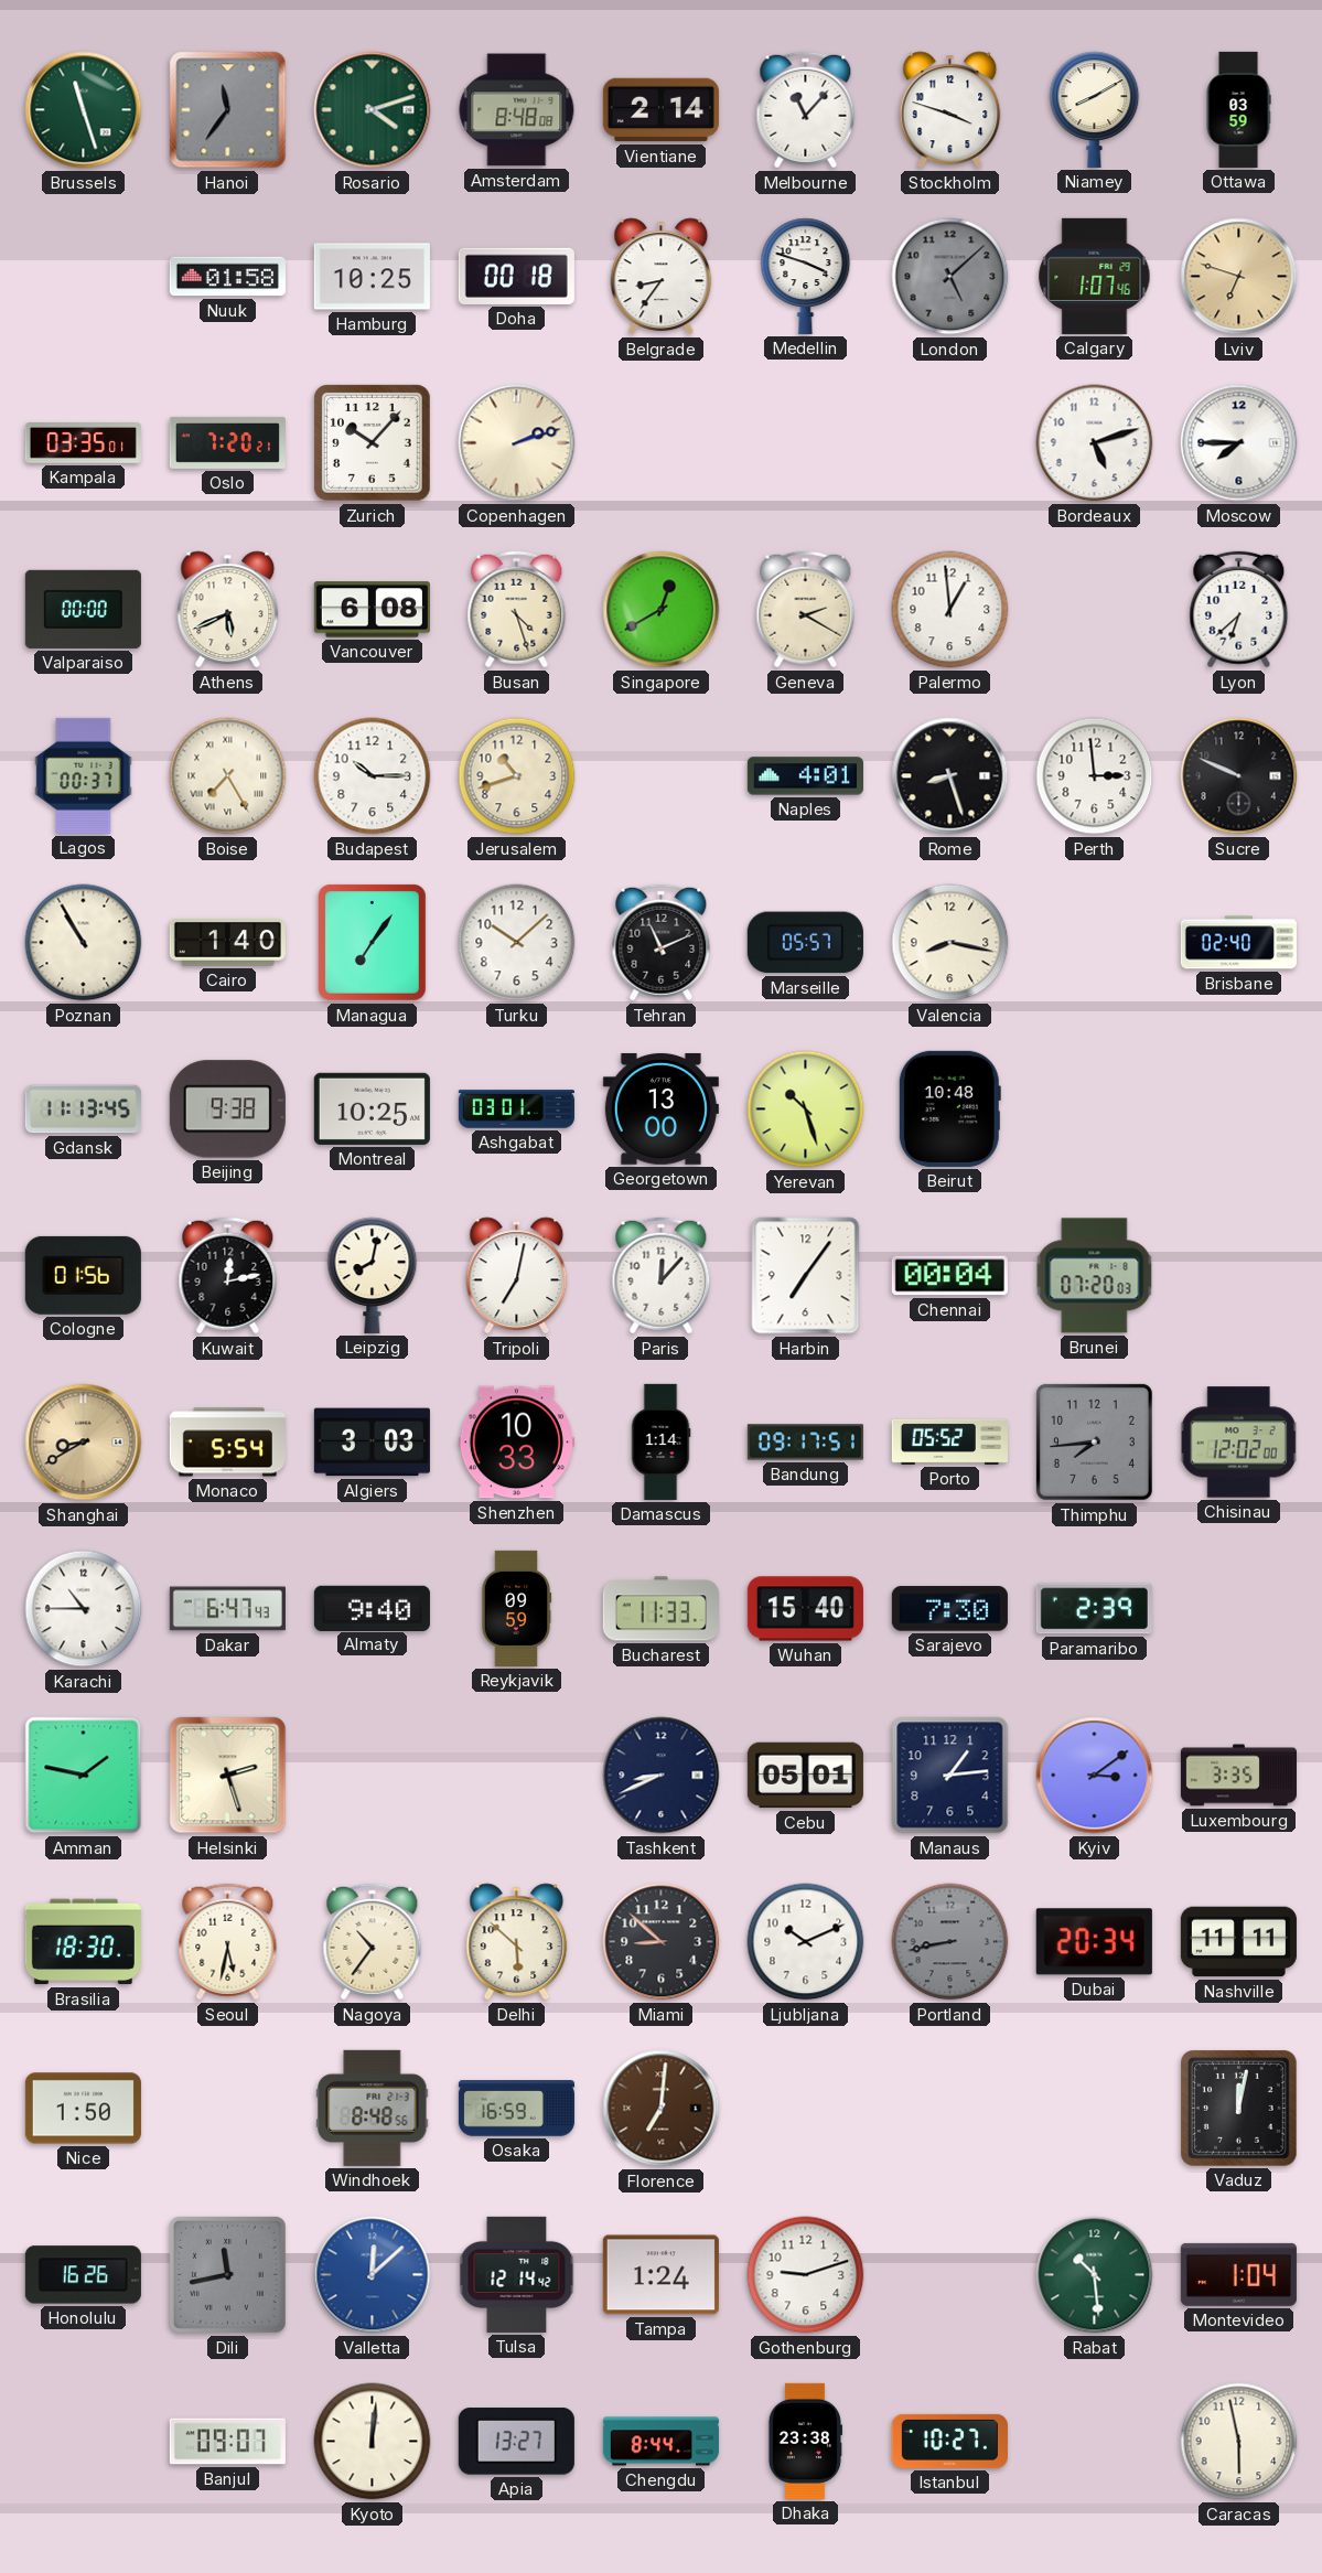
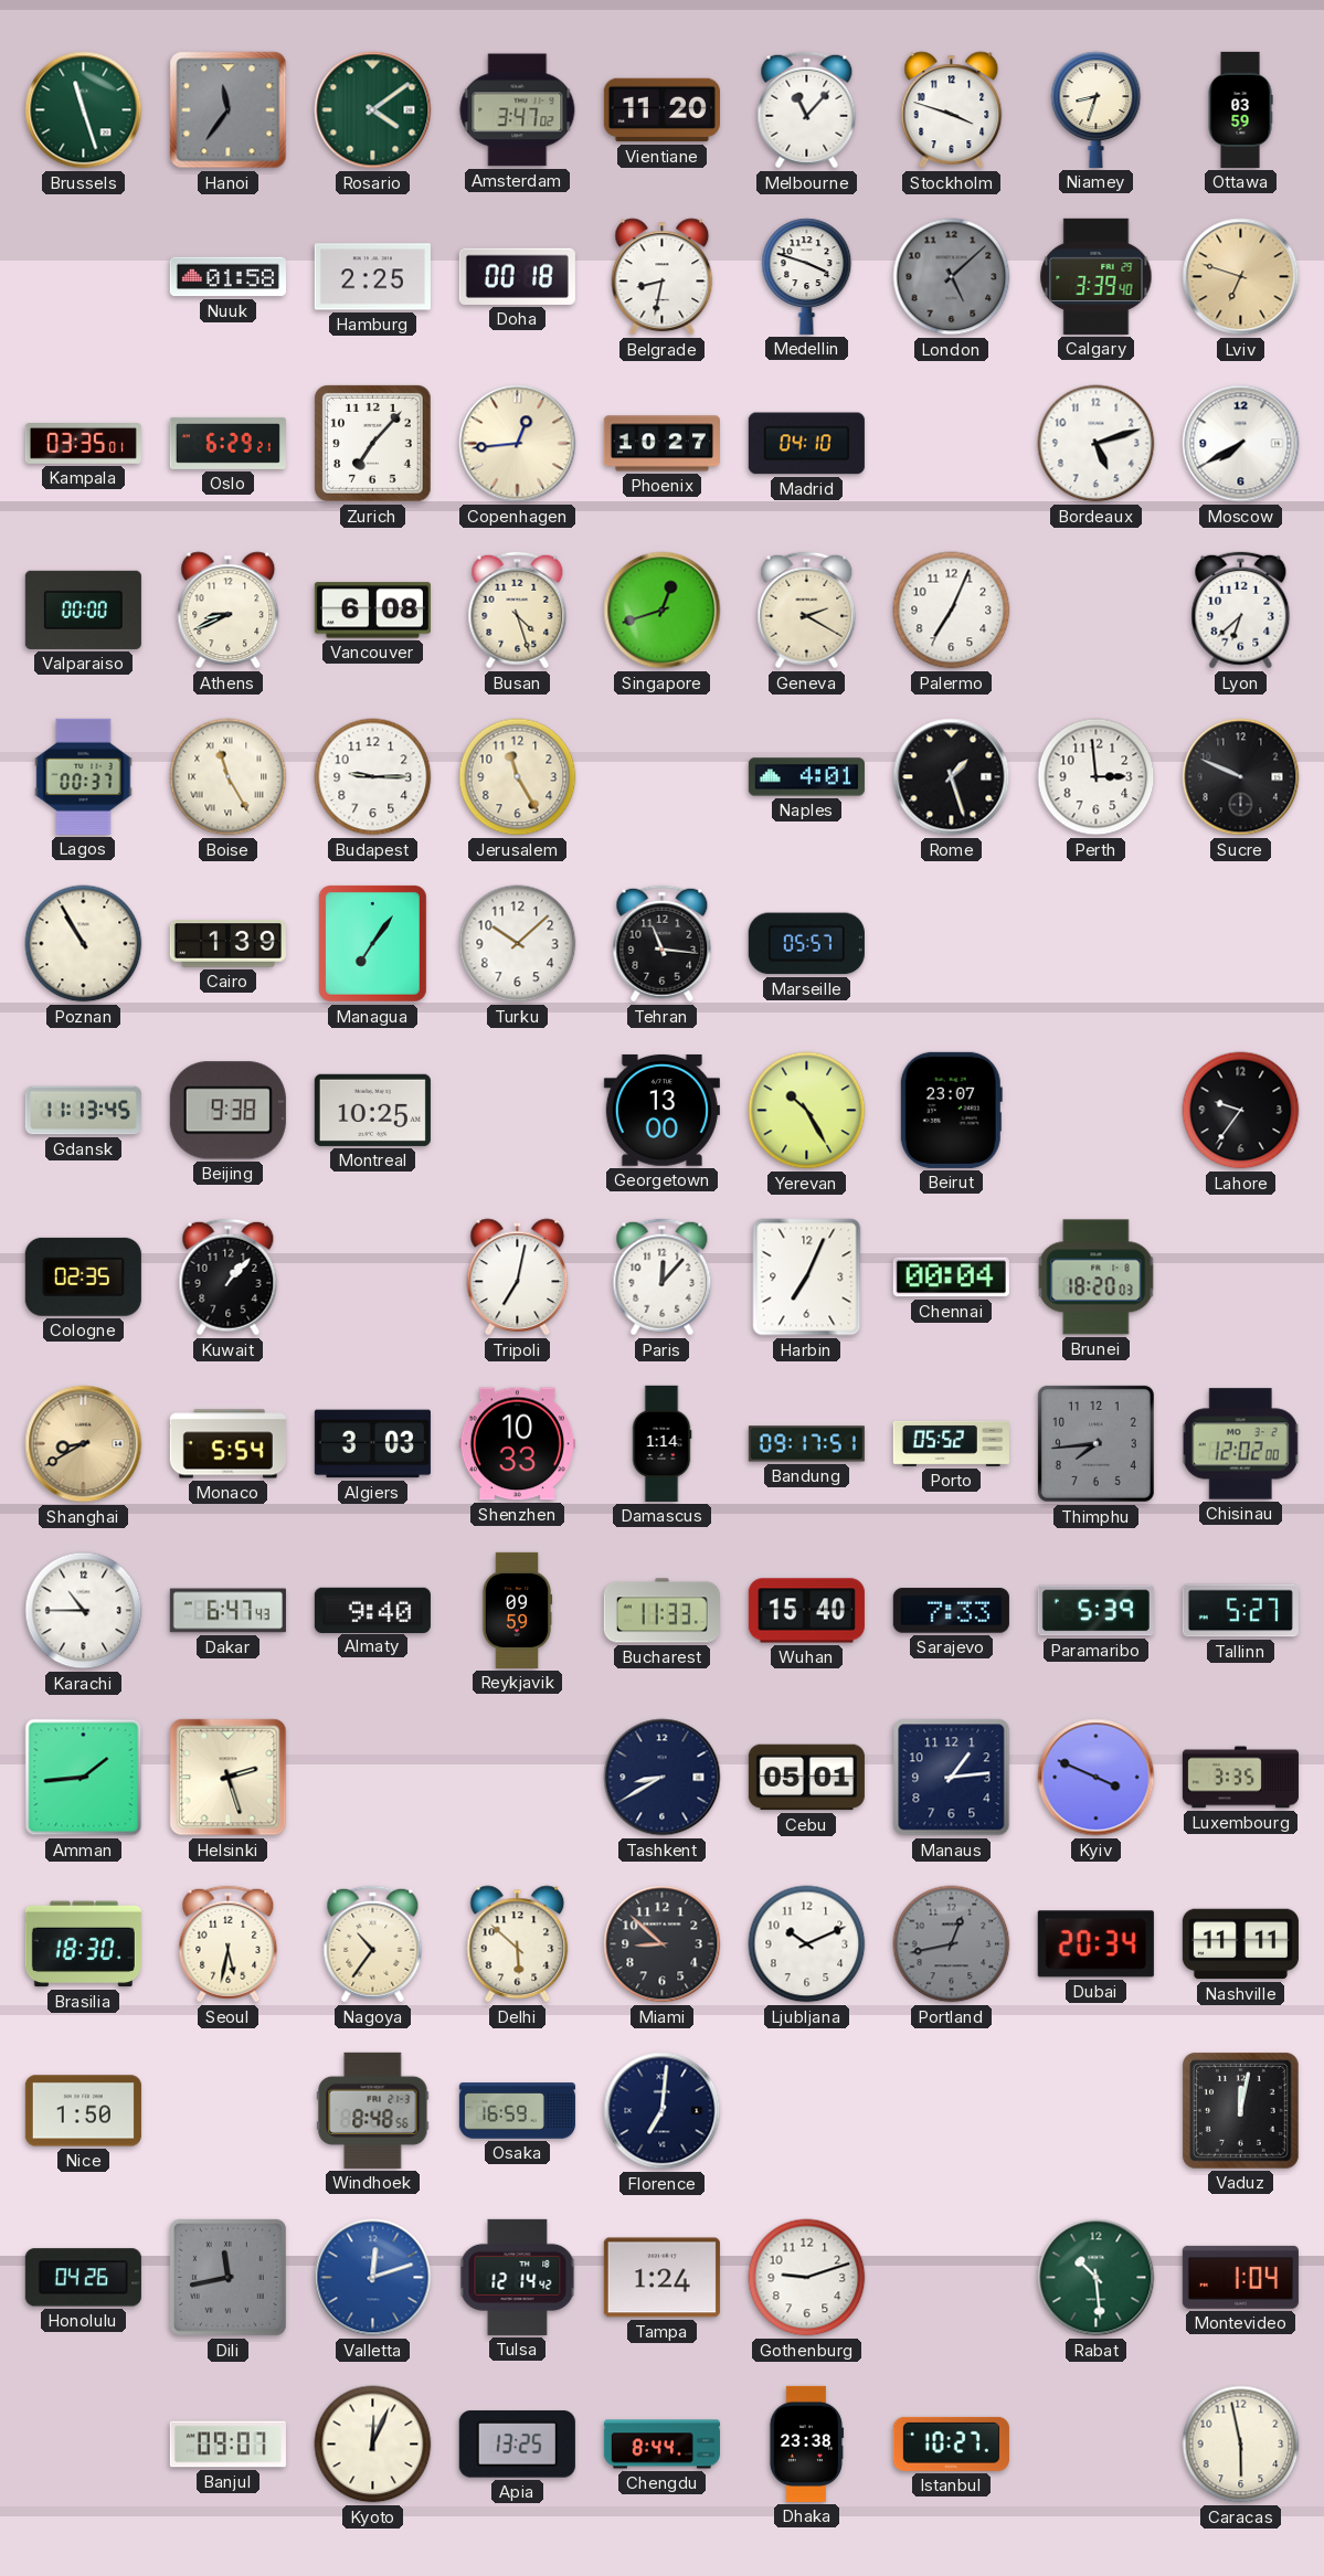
Rosario: 4:12 -> 4:09
Amsterdam: 8:48 -> 3:47
Vientiane: 2:14 -> 11:20
Niamey: 8:10 -> 8:33
Hamburg: 10:25 -> 2:25
Belgrade: 8:36 -> 8:32
Calgary: 1:07 -> 3:39
Oslo: 7:20 -> 6:29
Zurich: 10:07 -> 7:07
Copenhagen: 2:12 -> 12:44
Phoenix: none -> 10:27
Madrid: none -> 04:10
Moscow: 7:45 -> 7:40
Athens: 5:41 -> 8:41
Singapore: 12:40 -> 12:42
Palermo: 12:59 -> 7:04
Boise: 7:25 -> 11:25
Budapest: 10:15 -> 9:15
Jerusalem: 10:42 -> 11:25
Rome: 8:27 -> 1:27
Cairo: 1:40 -> 1:39
Tehran: 11:11 -> 11:16
Valencia: 8:17 -> none
Brisbane: 02:40 -> none
Ashgabat: 03:01 -> none
Yerevan: 10:27 -> 10:25
Beirut: 10:48 -> 23:07
Lahore: none -> 9:36
Cologne: 01:56 -> 02:35
Kuwait: 12:13 -> 1:07
Leipzig: 8:02 -> none
Harbin: 7:06 -> 7:04
Brunei: 07:20 -> 18:20
Sarajevo: 7:30 -> 7:33
Paramaribo: 2:39 -> 5:39
Tallinn: none -> 5:27
Amman: 1:47 -> 1:44
Tashkent: 8:41 -> 8:40
Kyiv: 3:09 -> 3:49
Portland: 8:43 -> 12:43
Florence dial: brown -> navy
Honolulu: 16:26 -> 04:26
Valletta: 12:08 -> 12:12
Kyoto: 12:01 -> 12:04
Apia: 13:27 -> 13:25
